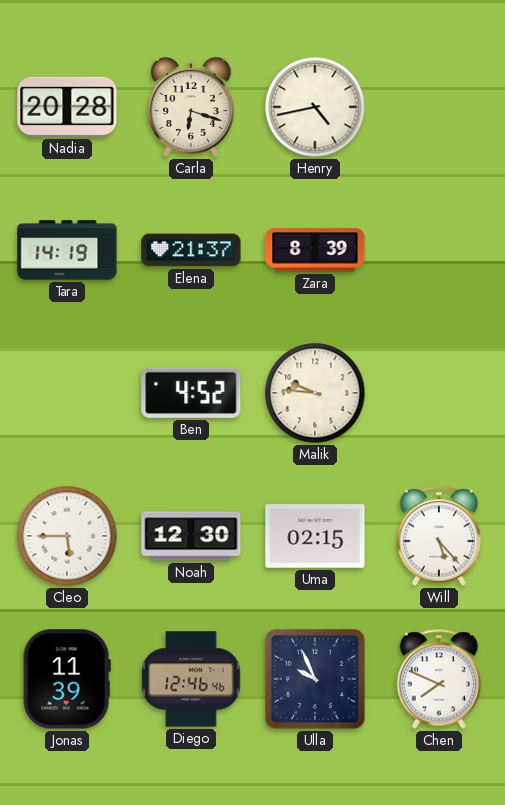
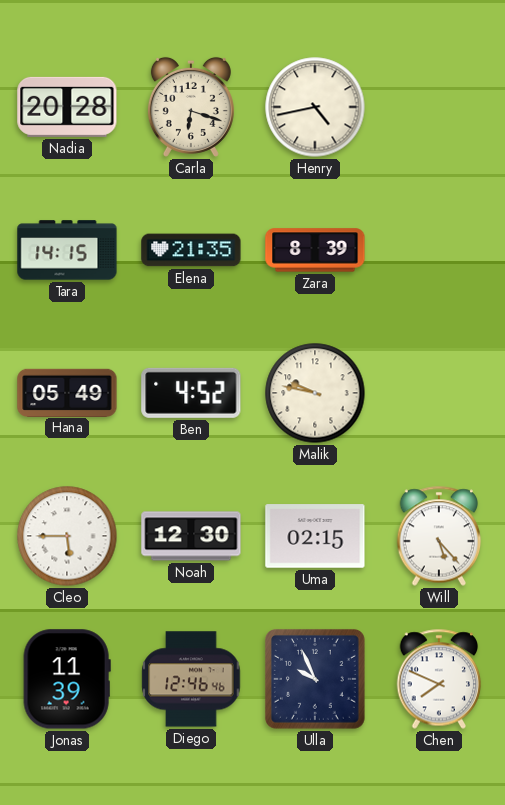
Tara: 14:19 -> 14:15
Elena: 21:37 -> 21:35
Hana: none -> 05:49
Malik: 9:46 -> 9:47
